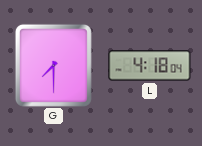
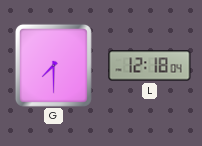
L: 4:18 -> 12:18
